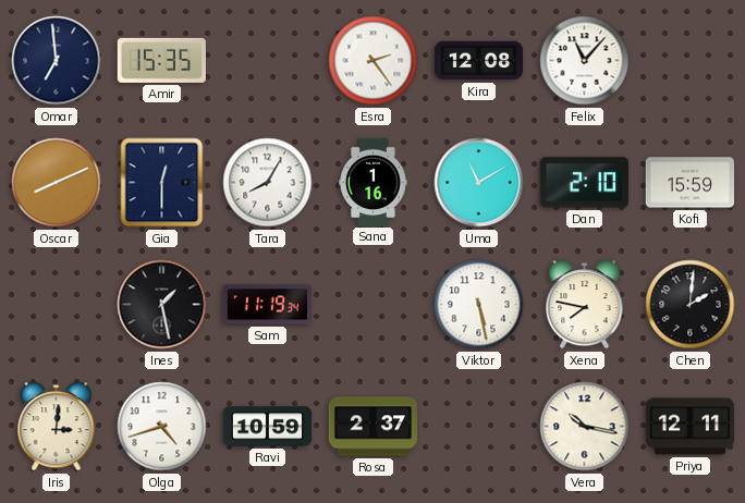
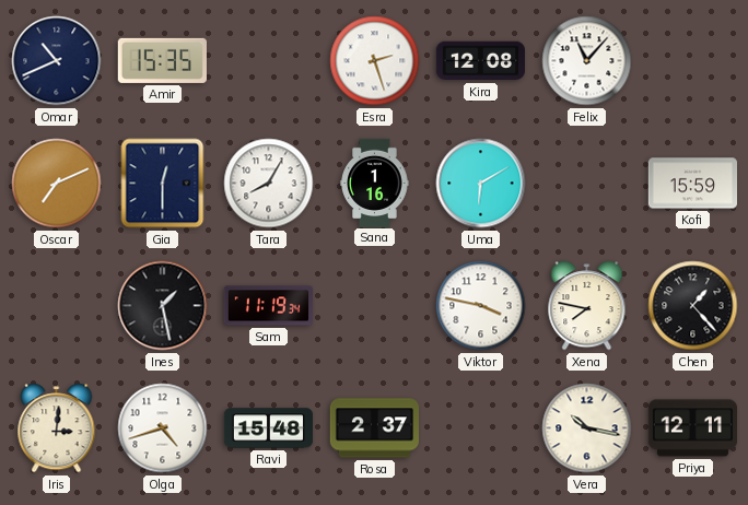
Omar: 6:59 -> 10:41
Esra: 2:24 -> 2:27
Oscar: 8:11 -> 7:11
Uma: 11:10 -> 6:10
Dan: 2:10 -> none
Viktor: 5:28 -> 3:47
Chen: 2:01 -> 1:23
Ravi: 10:59 -> 15:48
